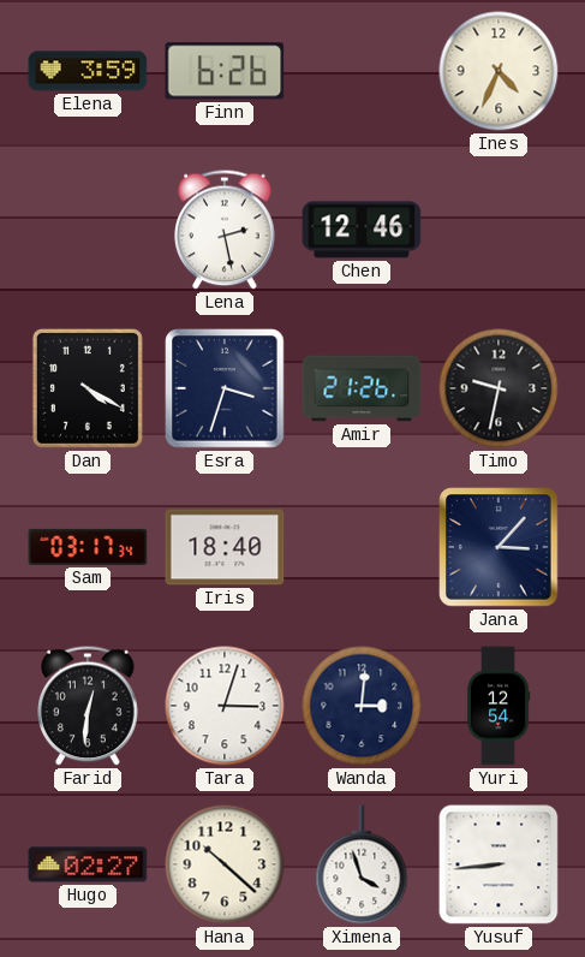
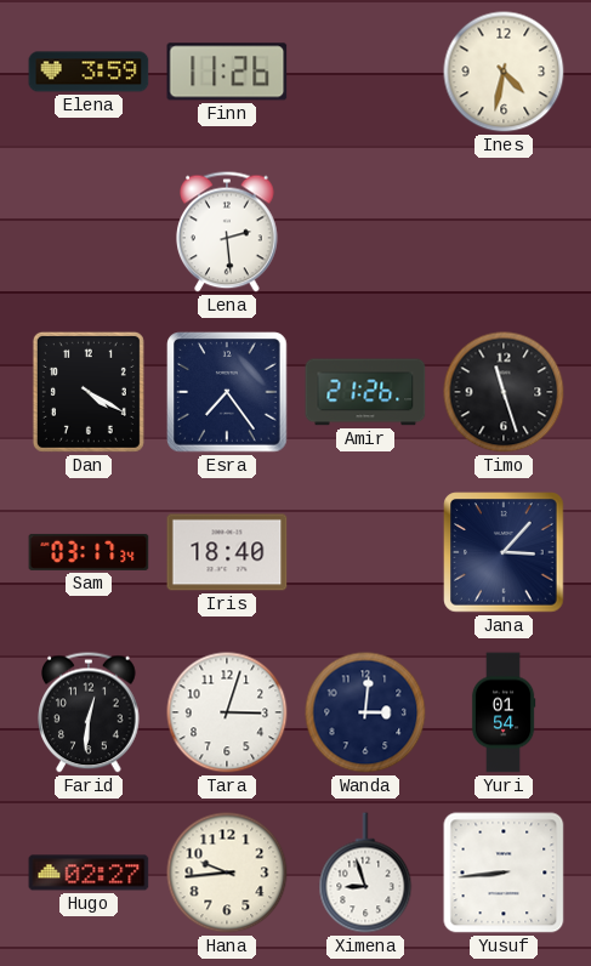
Finn: 6:26 -> 11:26
Ines: 4:34 -> 4:32
Lena: 2:28 -> 2:29
Chen: 12:46 -> none
Esra: 3:33 -> 7:24
Timo: 9:32 -> 11:27
Yuri: 12:54 -> 01:54
Hana: 10:22 -> 9:44
Ximena: 3:57 -> 8:57
